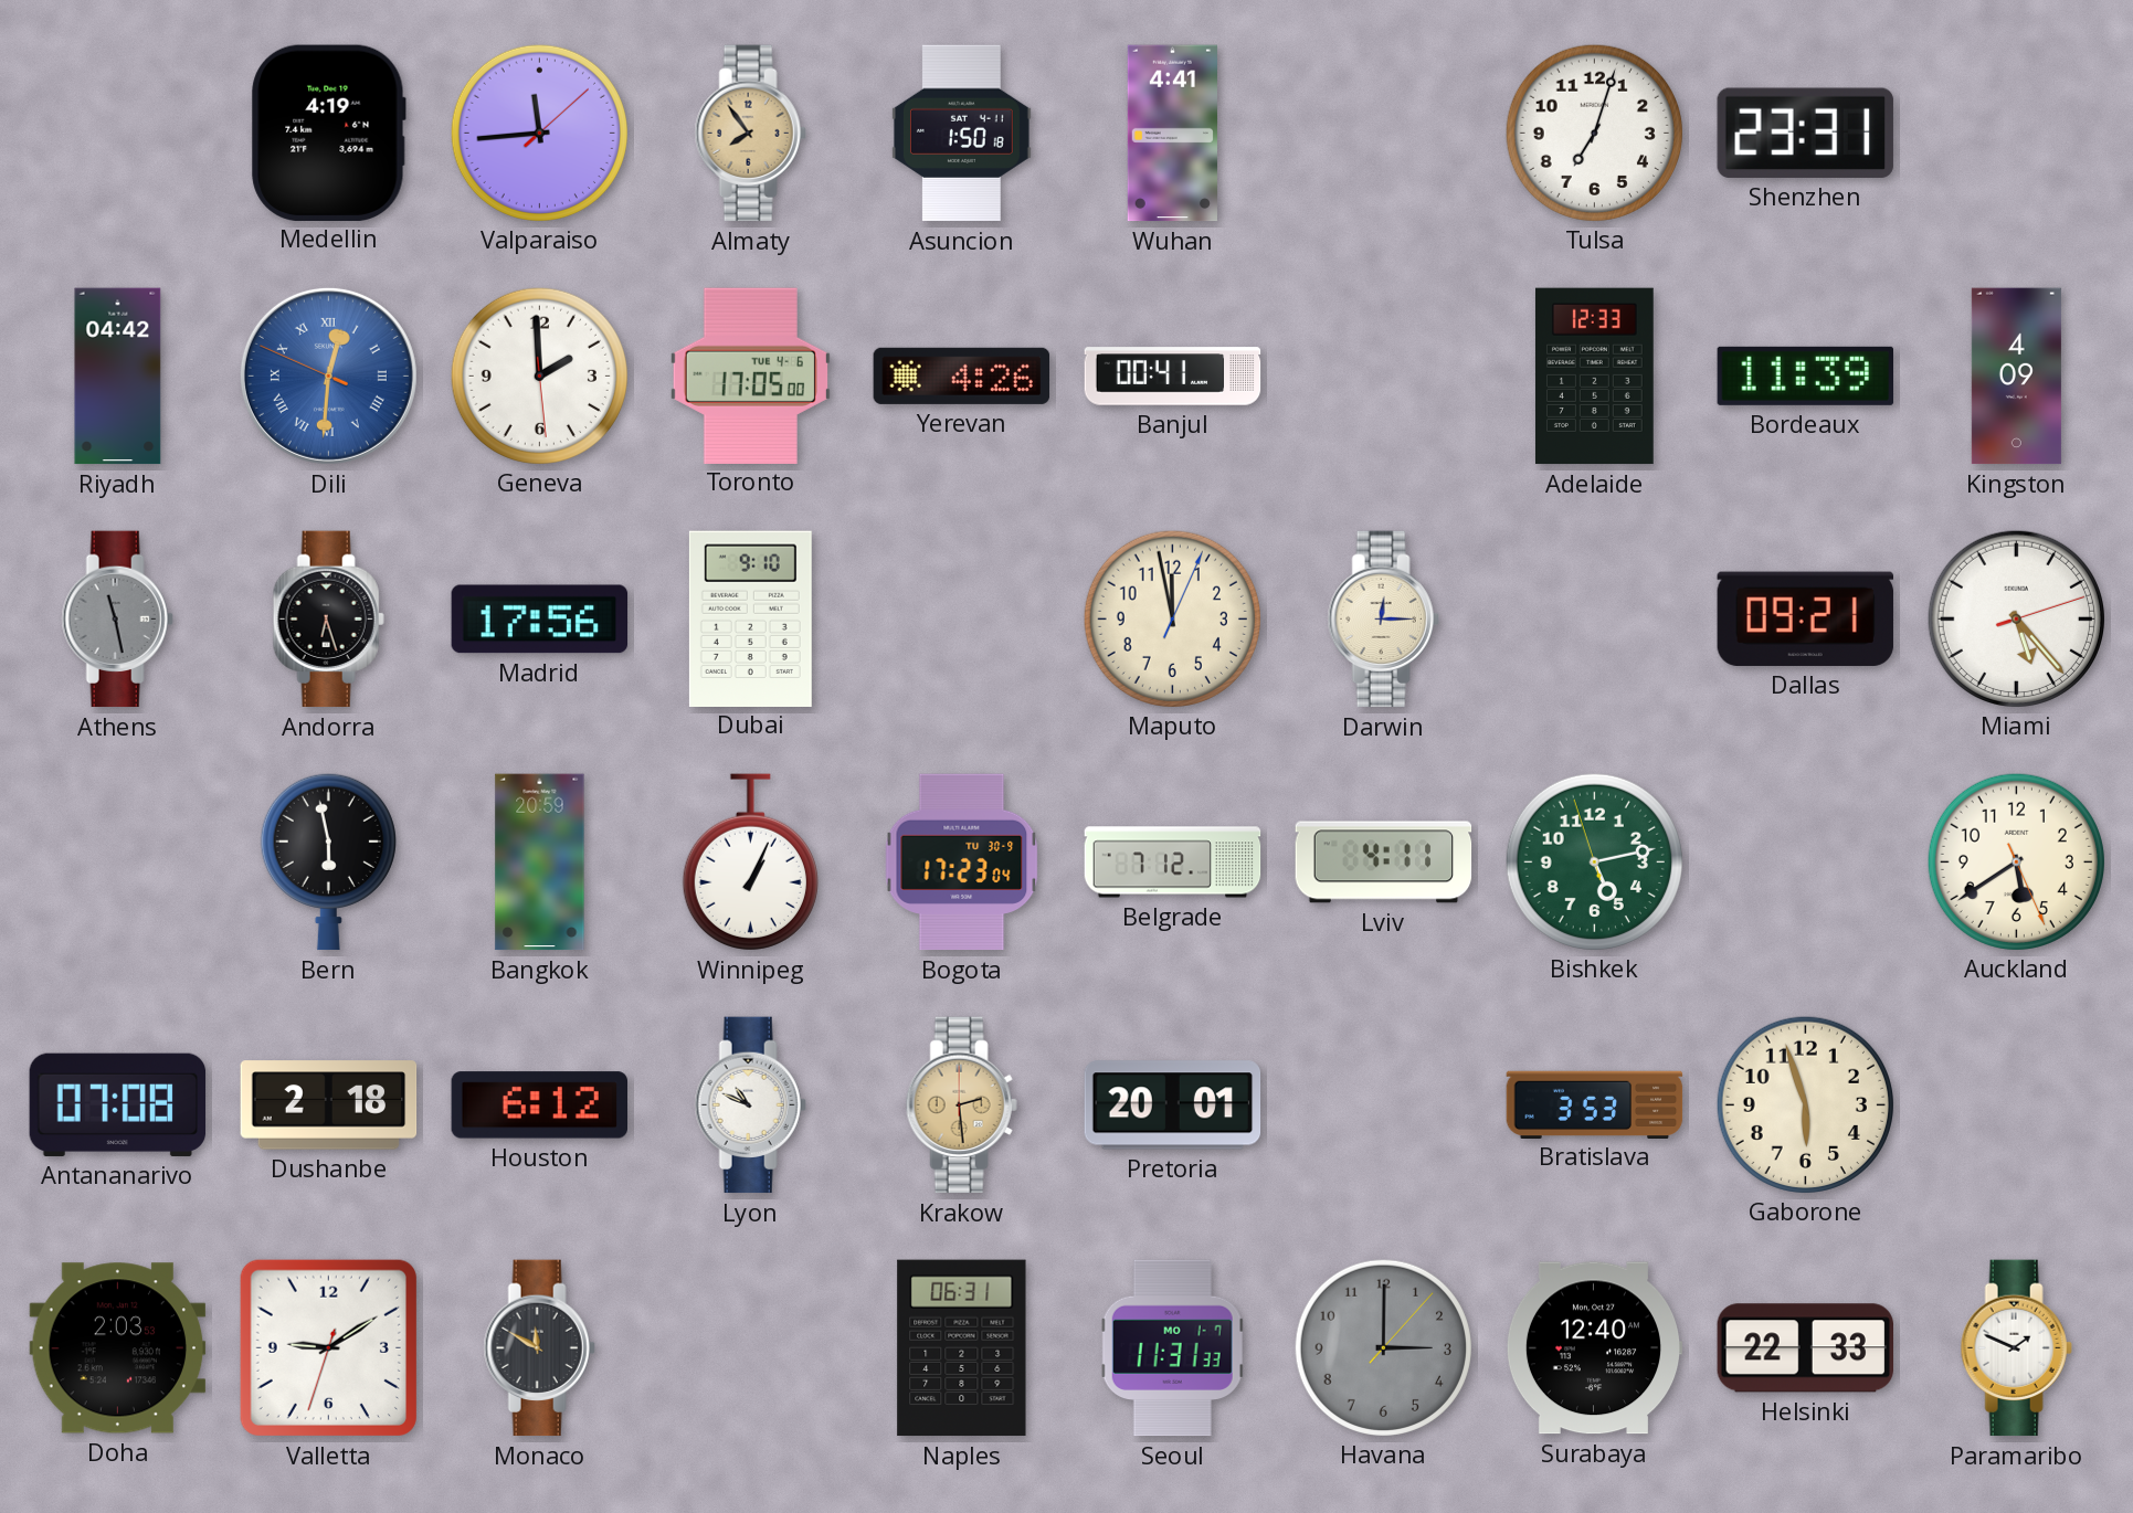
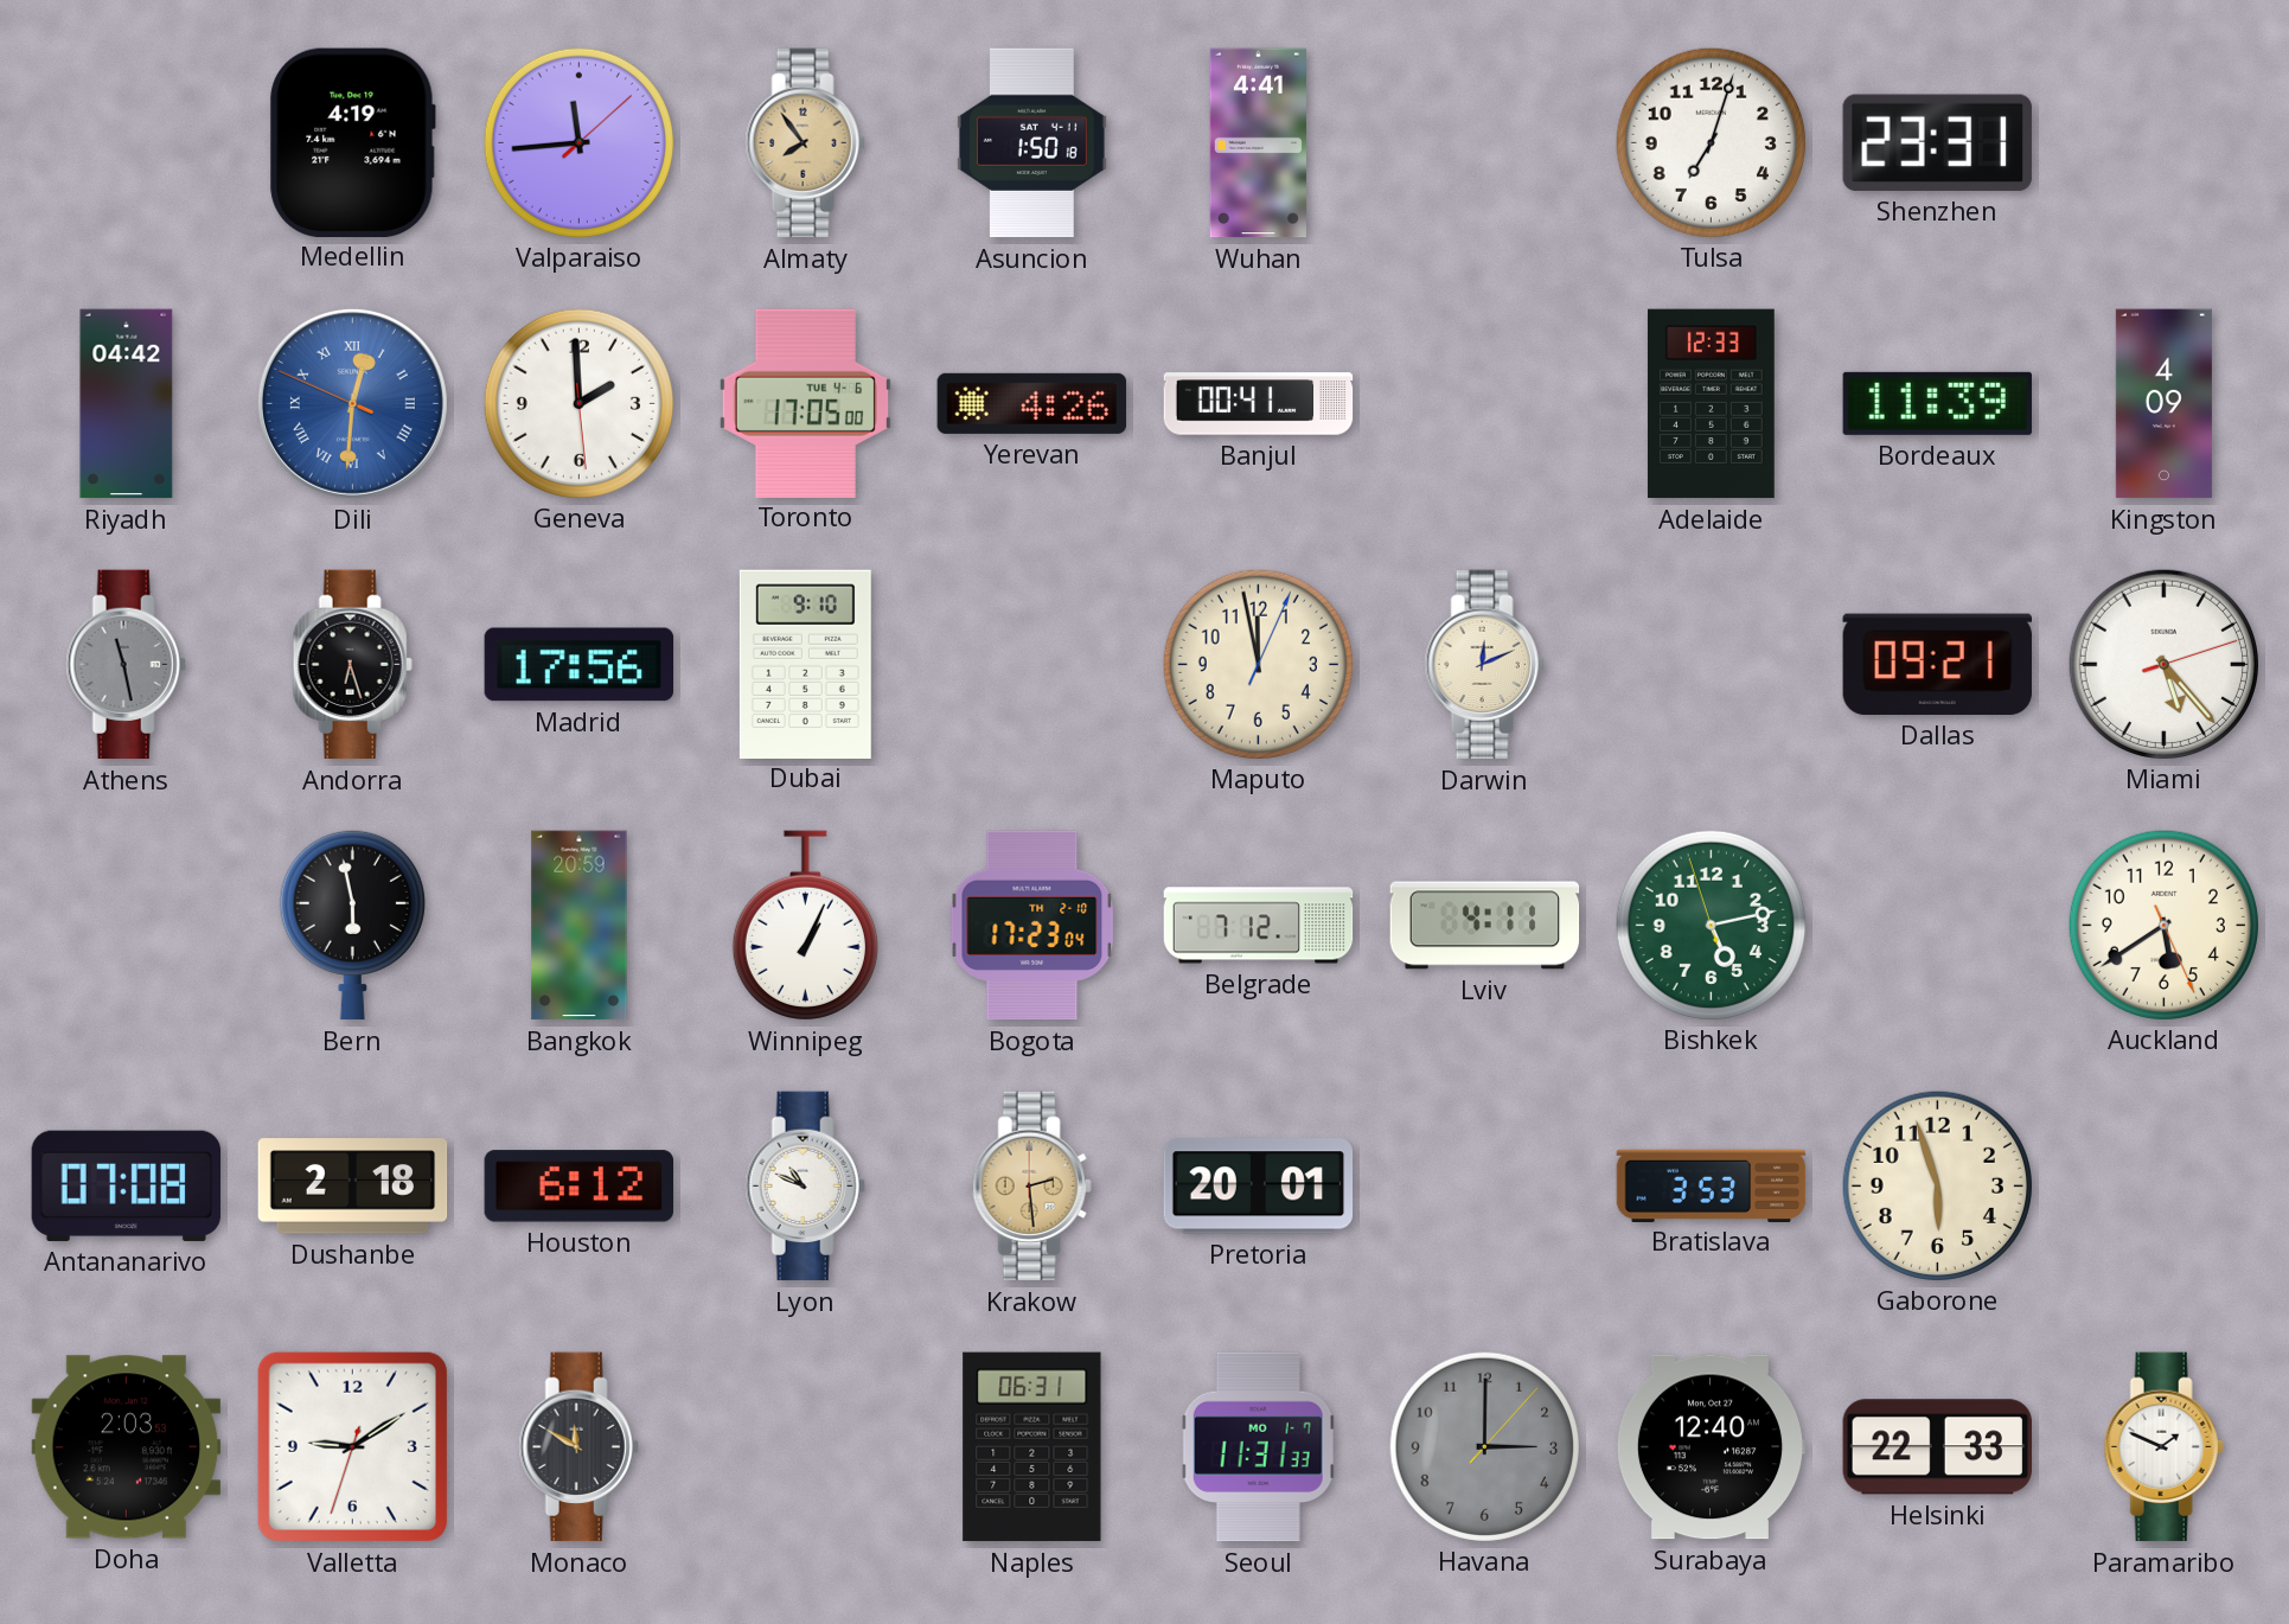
Darwin: 12:15 -> 12:11
Bogota date: TU 30-9 -> TH 2-10
